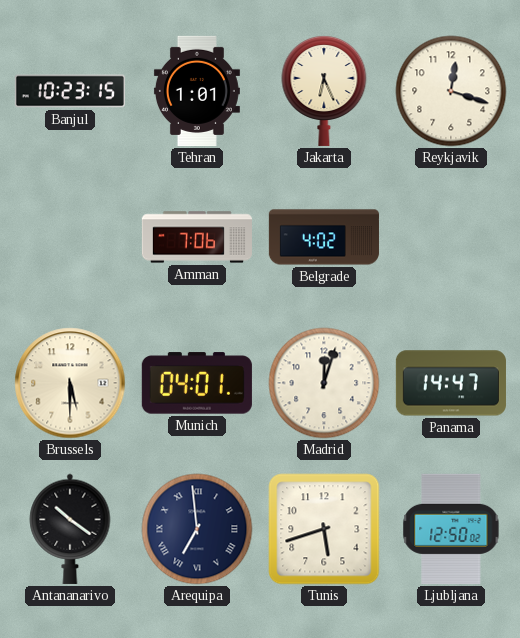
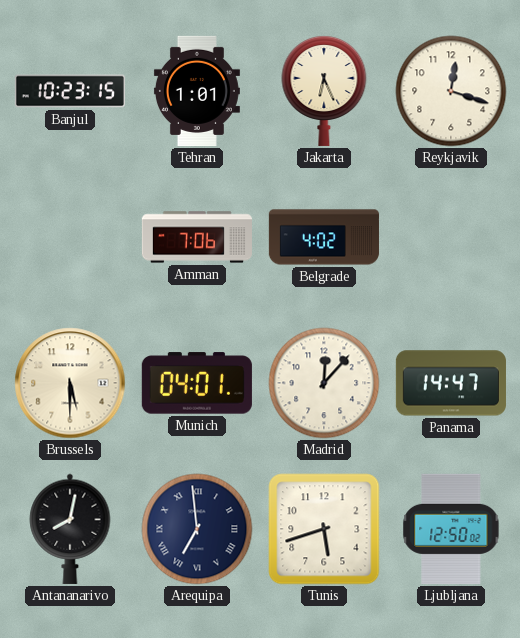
Madrid: 12:03 -> 12:07
Antananarivo: 10:21 -> 8:02
